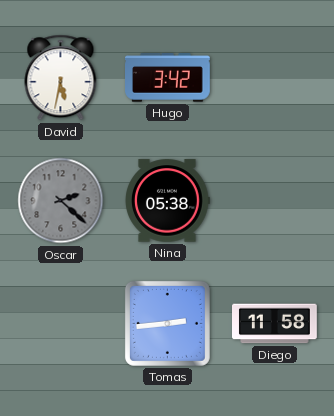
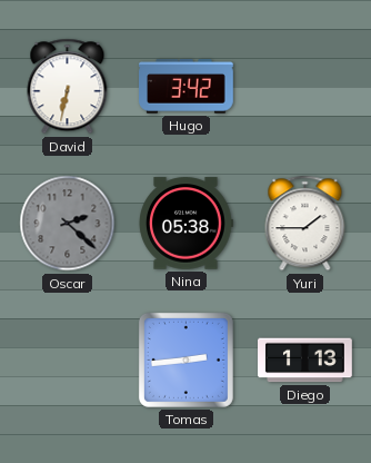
David: 5:32 -> 6:32
Yuri: none -> 1:45
Diego: 11:58 -> 1:13
